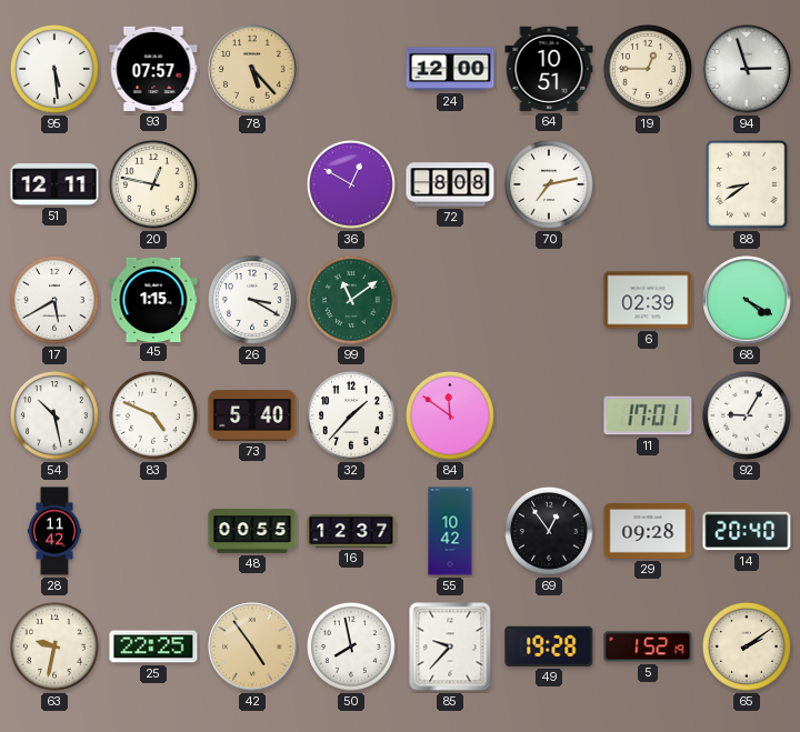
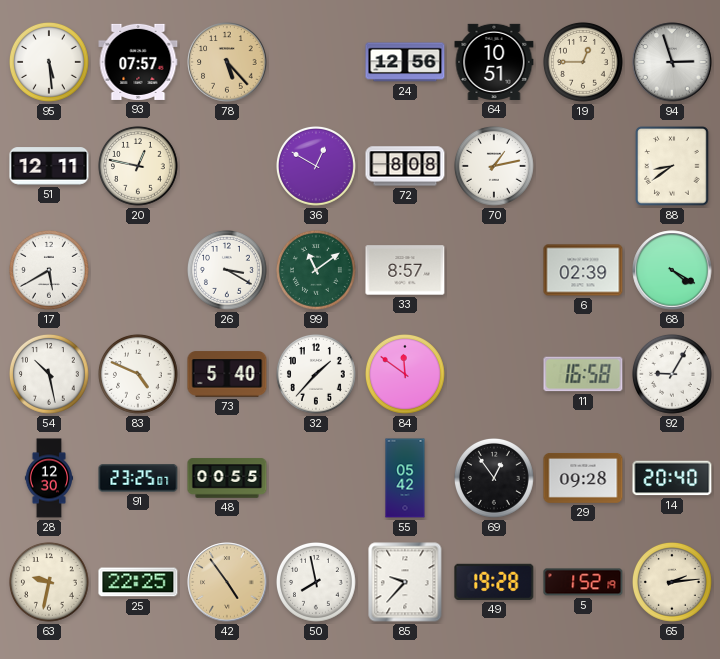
24: 12:00 -> 12:56
70: 7:13 -> 1:13
45: 1:15 -> none
33: none -> 8:57
11: 17:01 -> 16:58
28: 11:42 -> 12:30
91: none -> 23:25
16: 12:37 -> none
55: 10:42 -> 05:42
65: 2:09 -> 2:14
